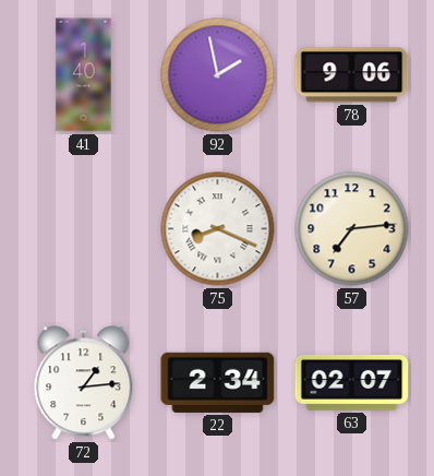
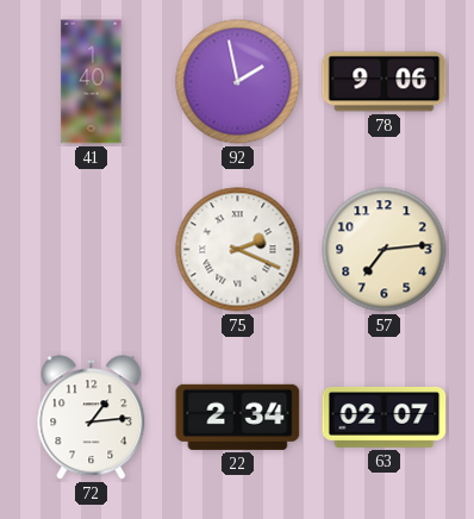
75: 8:19 -> 2:19
